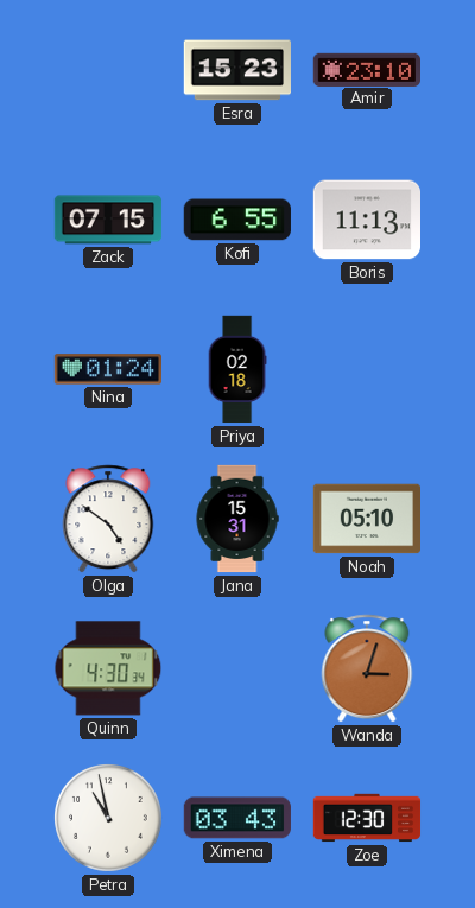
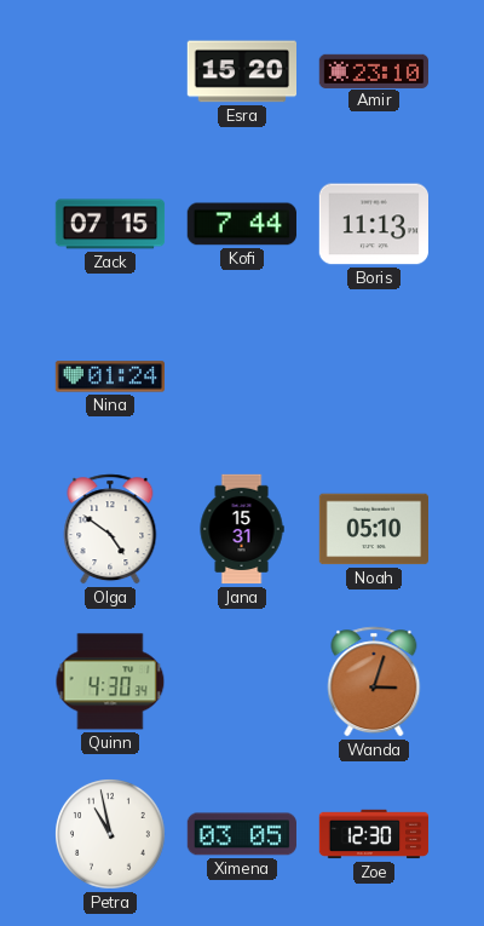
Esra: 15:23 -> 15:20
Kofi: 6:55 -> 7:44
Priya: 02:18 -> none
Ximena: 03:43 -> 03:05
